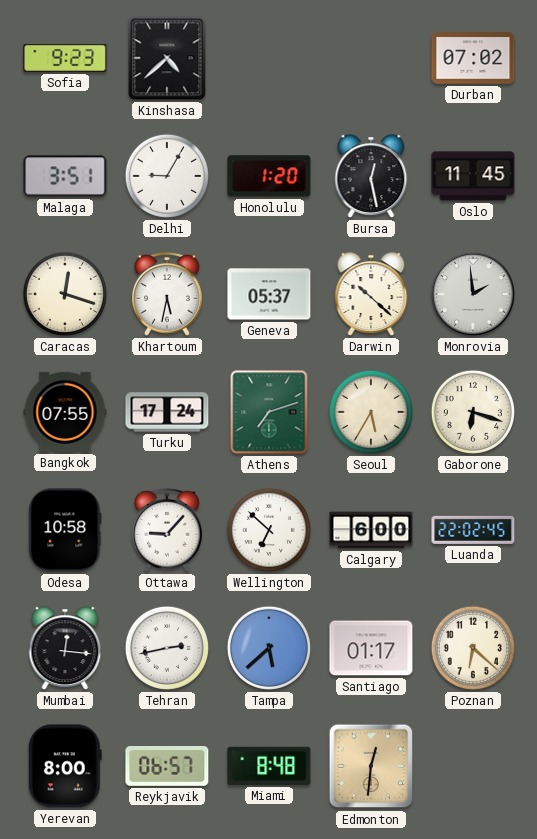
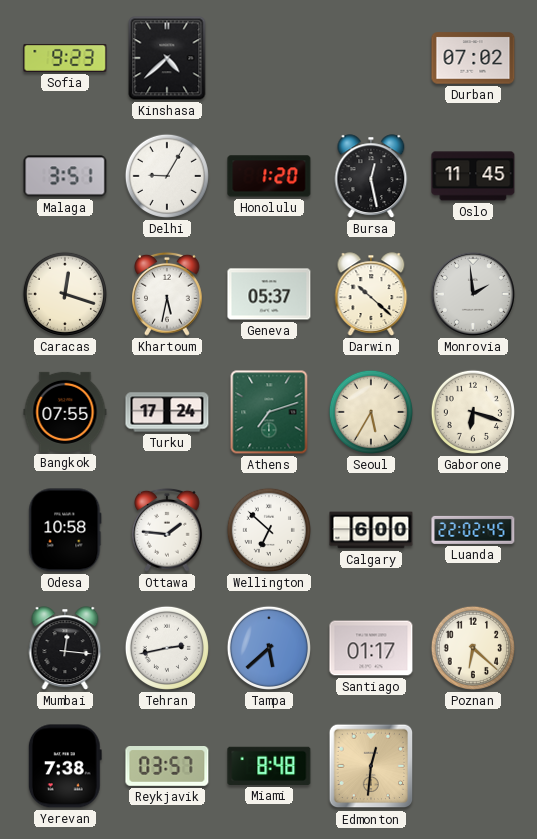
Ottawa: 9:07 -> 1:46
Yerevan: 8:00 -> 7:38
Reykjavik: 06:57 -> 03:57
